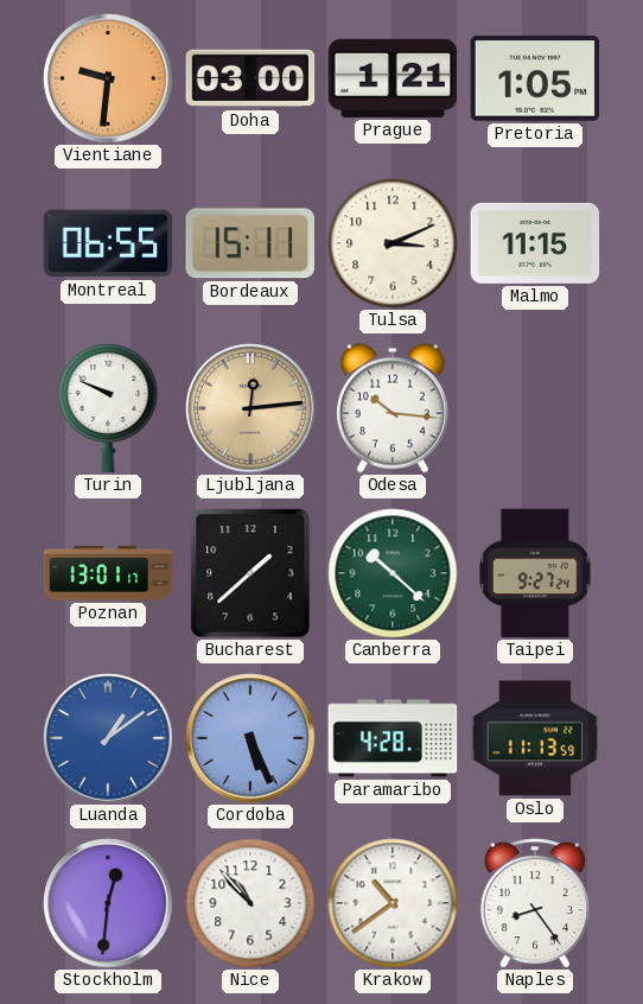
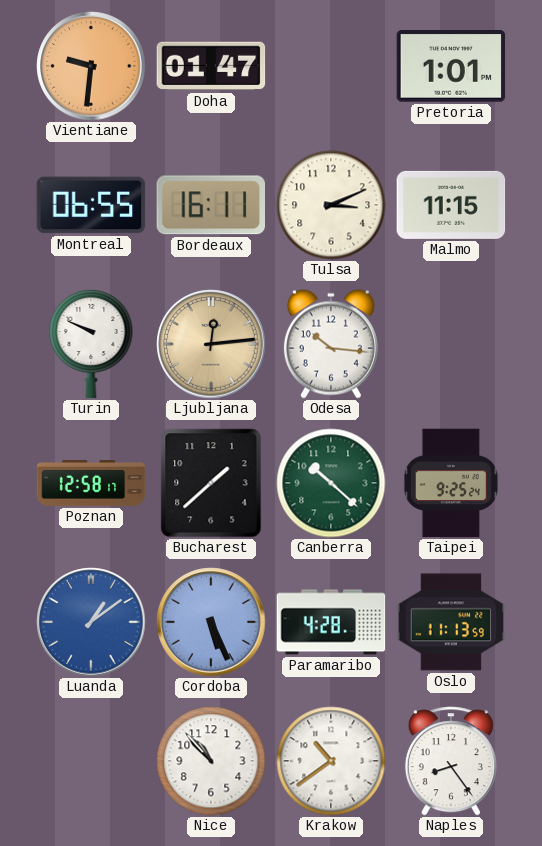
Doha: 03:00 -> 01:47
Prague: 1:21 -> none
Pretoria: 1:05 -> 1:01
Bordeaux: 15:11 -> 16:11
Poznan: 13:01 -> 12:58
Taipei: 9:27 -> 9:25
Stockholm: 12:31 -> none
